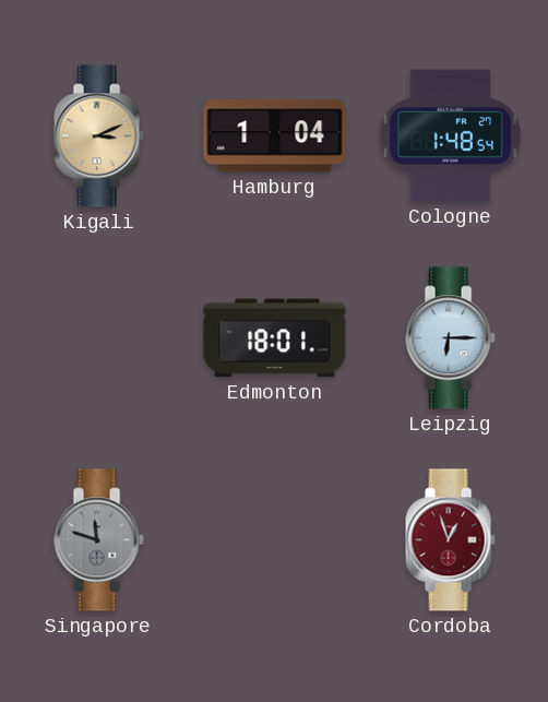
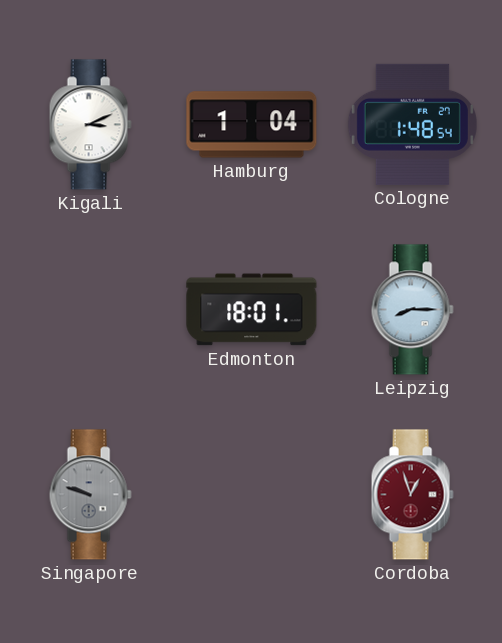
Kigali dial: champagne -> white
Leipzig: 6:15 -> 8:15
Singapore: 11:48 -> 9:48
